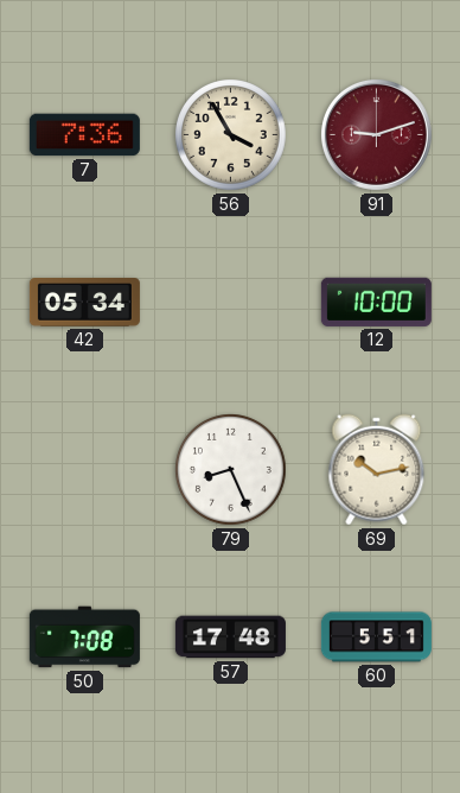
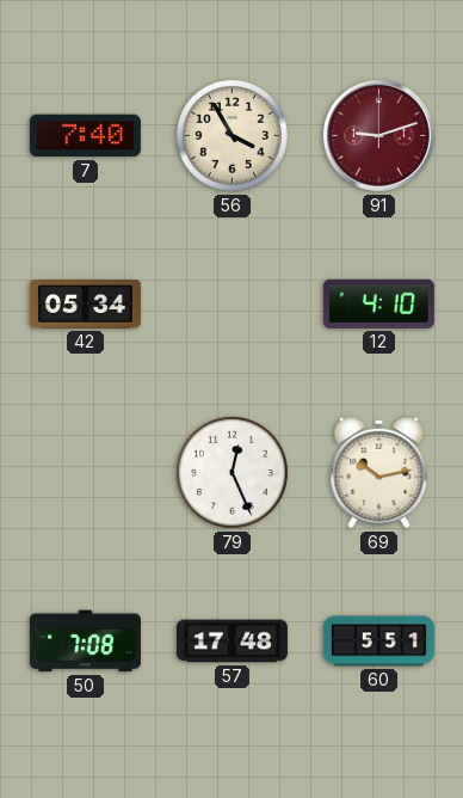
7: 7:36 -> 7:40
12: 10:00 -> 4:10
79: 8:26 -> 12:26
